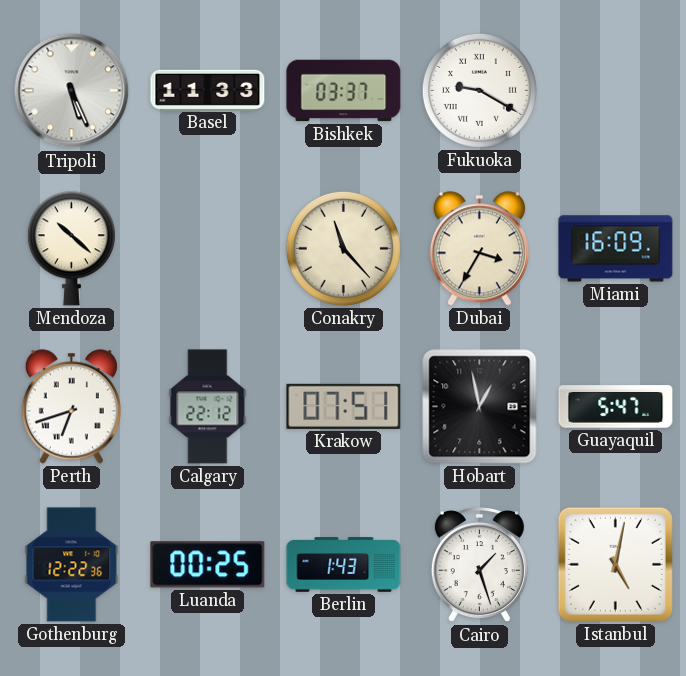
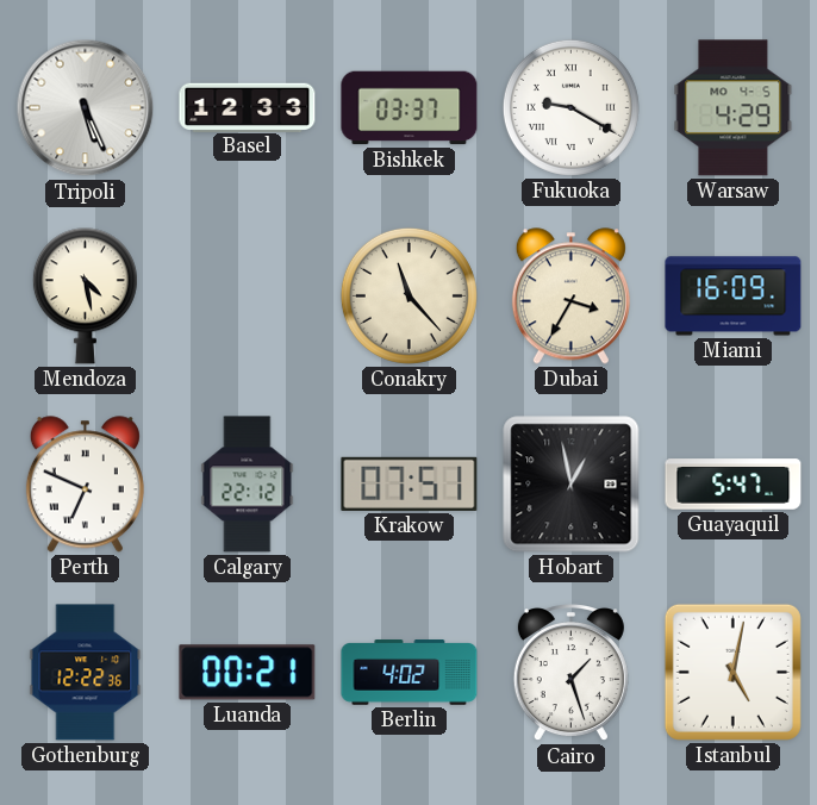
Basel: 11:33 -> 12:33
Warsaw: none -> 4:29
Mendoza: 10:22 -> 4:28
Perth: 6:42 -> 6:49
Luanda: 00:25 -> 00:21
Berlin: 1:43 -> 4:02
